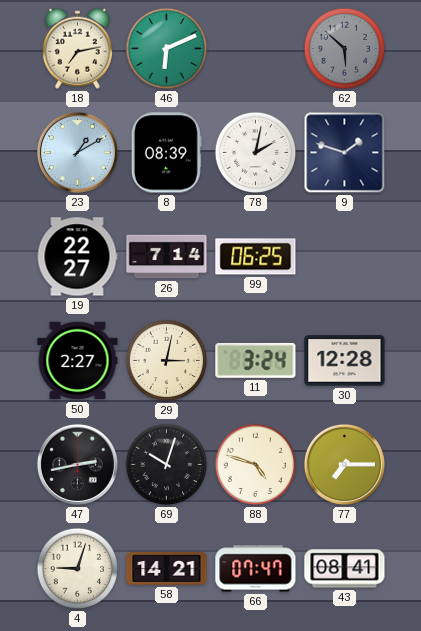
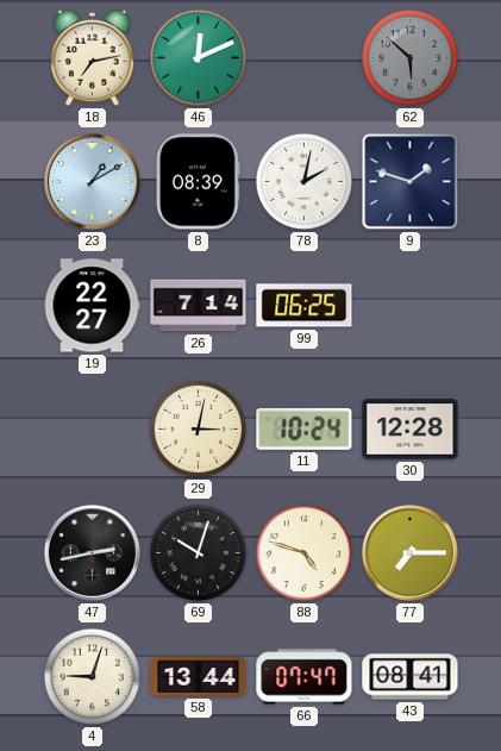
46: 6:11 -> 12:11
50: 2:27 -> none
11: 3:24 -> 10:24
58: 14:21 -> 13:44
